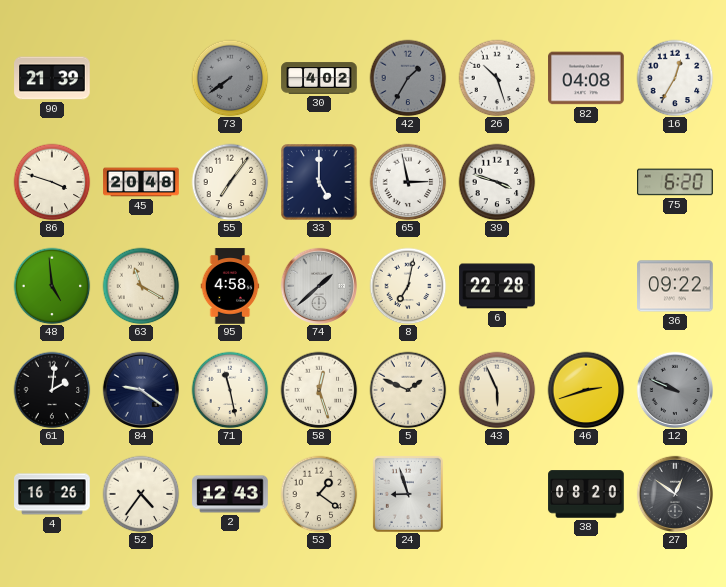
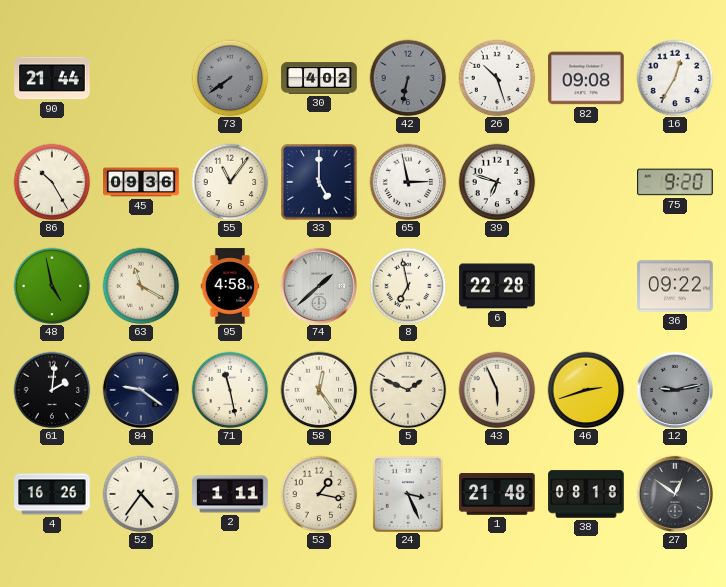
90: 21:39 -> 21:44
42: 1:35 -> 6:32
82: 04:08 -> 09:08
86: 3:48 -> 10:25
45: 20:48 -> 09:36
55: 7:06 -> 11:06
39: 3:48 -> 6:48
75: 6:20 -> 9:20
48: 4:59 -> 4:58
8: 7:02 -> 6:58
58: 12:27 -> 12:24
12: 9:49 -> 9:13
2: 12:43 -> 1:11
53: 1:21 -> 1:17
24: 8:57 -> 3:26
1: none -> 21:48
38: 08:20 -> 08:18
